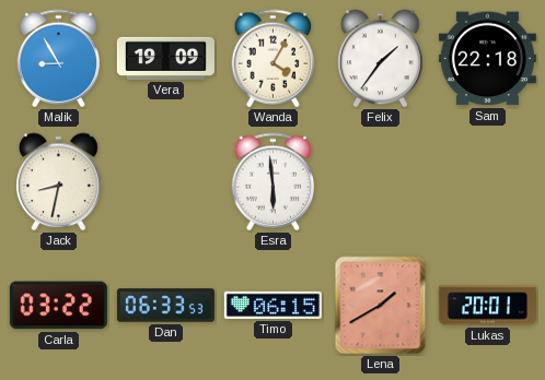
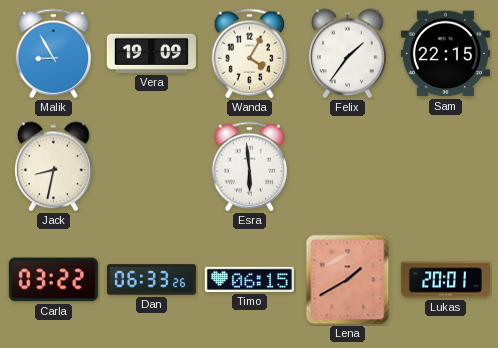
Sam: 22:18 -> 22:15
Dan: 06:33:53 -> 06:33:26
